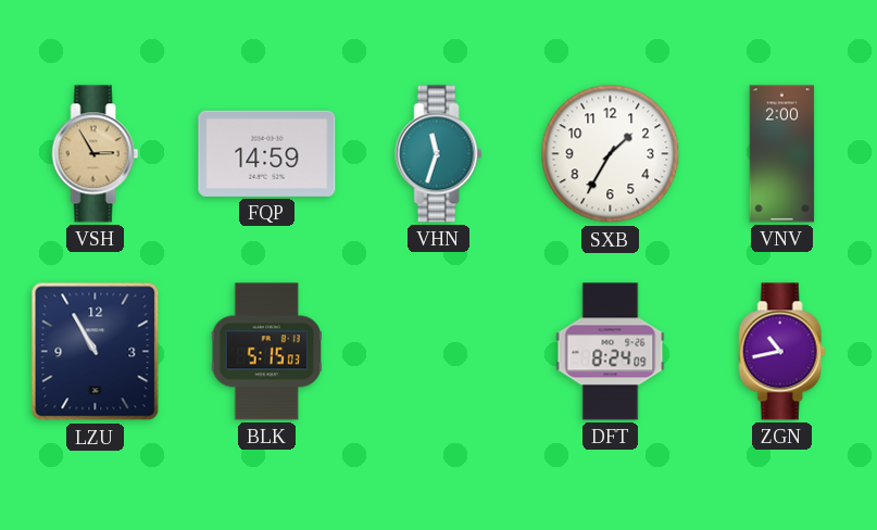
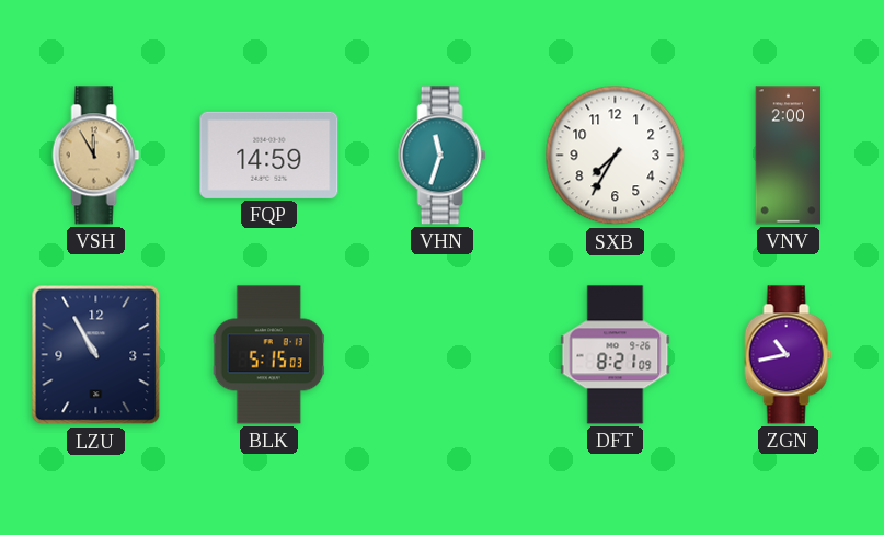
VSH: 2:55 -> 11:55
SXB: 1:35 -> 7:35
DFT: 8:24 -> 8:21
